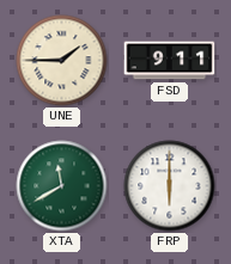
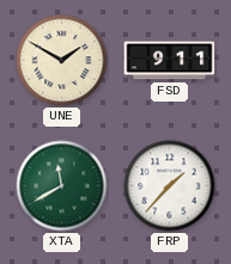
UNE: 1:45 -> 1:50
FRP: 6:00 -> 1:37
